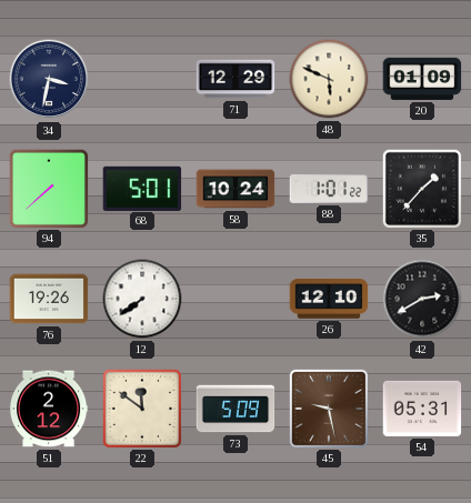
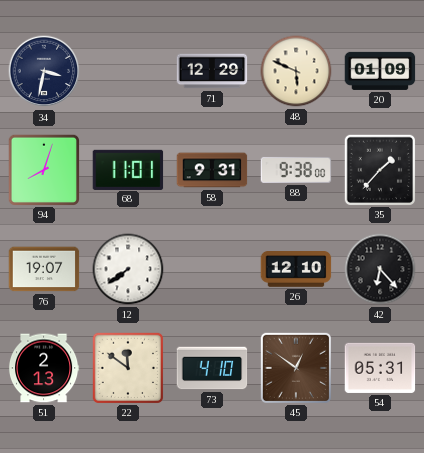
94: 7:38 -> 8:03
68: 5:01 -> 11:01
58: 10:24 -> 9:31
88: 1:01 -> 9:38
76: 19:26 -> 19:07
42: 2:40 -> 6:23
51: 2:12 -> 2:13
73: 5:09 -> 4:10
45: 9:28 -> 12:51
